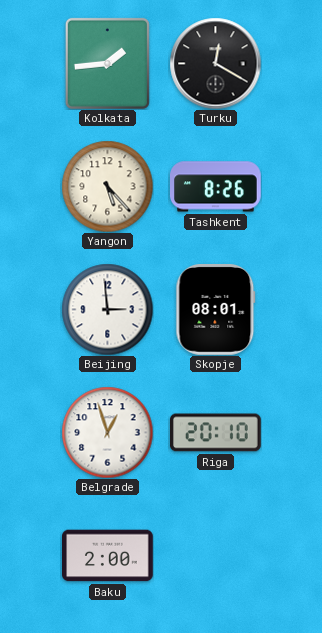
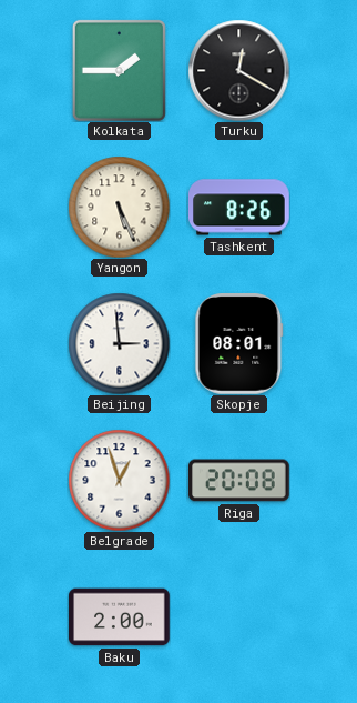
Kolkata: 1:44 -> 1:45
Yangon: 5:23 -> 5:26
Riga: 20:10 -> 20:08
